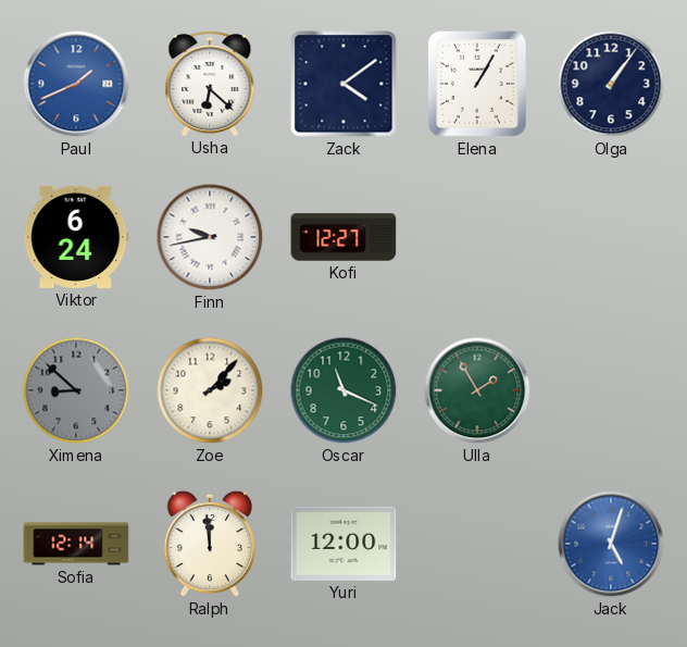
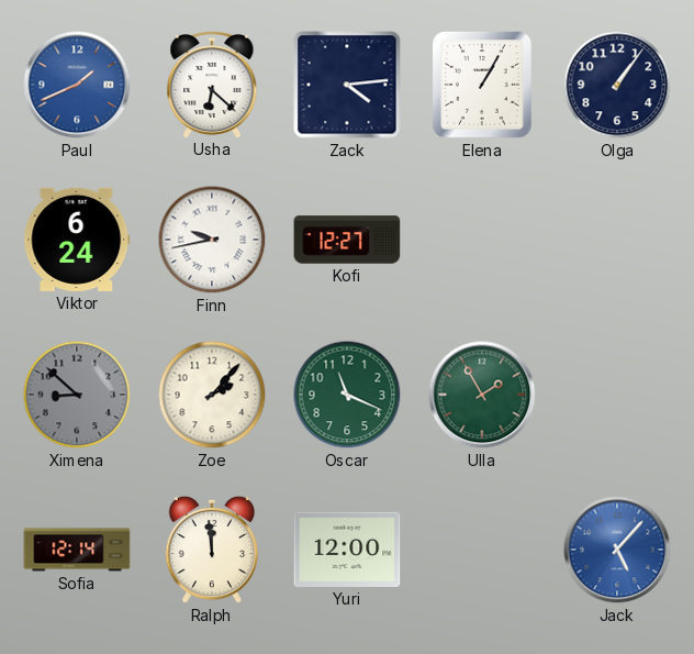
Zack: 4:09 -> 4:14
Jack: 5:03 -> 5:07
